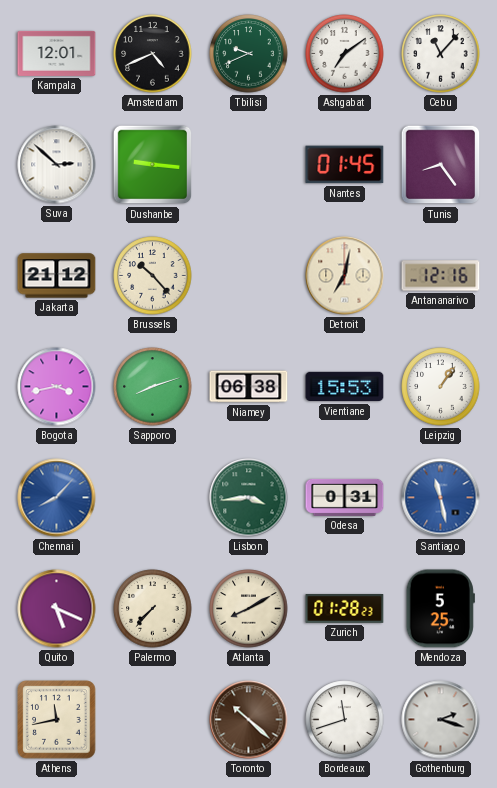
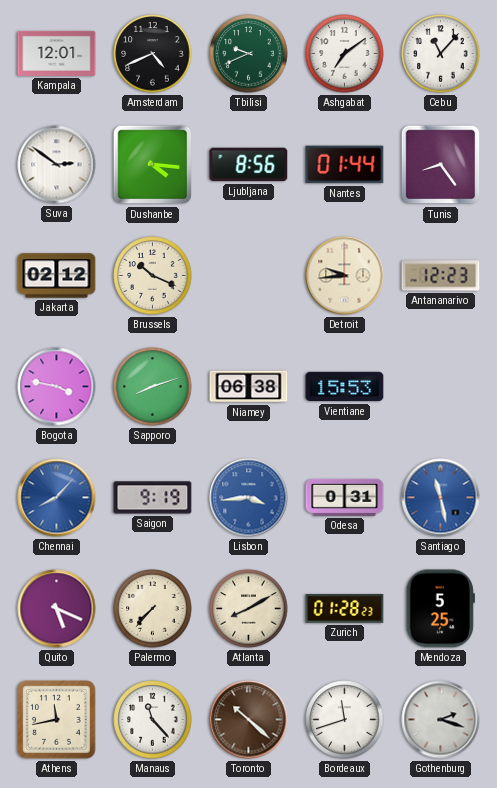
Suva: 2:52 -> 2:51
Dushanbe: 9:16 -> 4:16
Ljubljana: none -> 8:56
Nantes: 01:45 -> 01:44
Jakarta: 21:12 -> 02:12
Brussels: 10:23 -> 10:19
Detroit: 7:02 -> 9:44
Antananarivo: 12:16 -> 12:23
Bogota: 3:43 -> 3:47
Leipzig: 1:06 -> none
Saigon: none -> 9:19
Lisbon dial: green -> blue
Manaus: none -> 11:23
